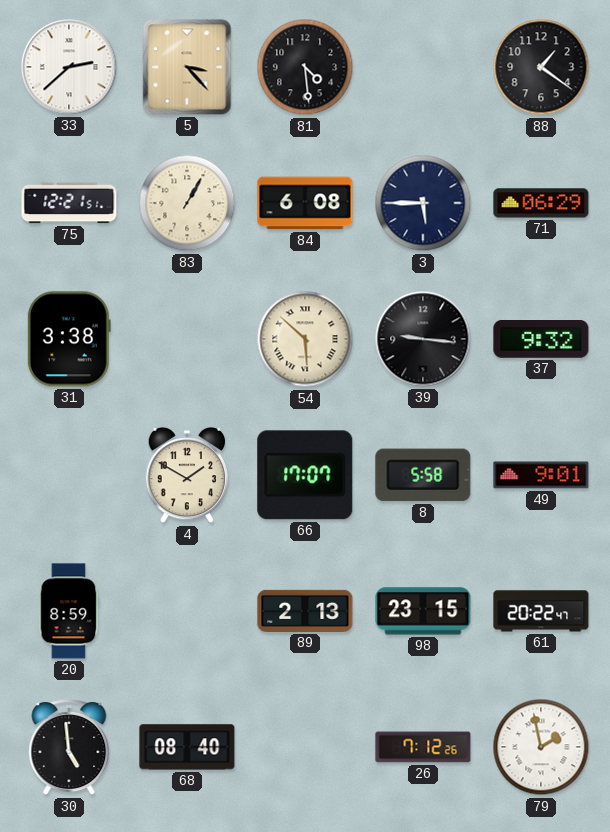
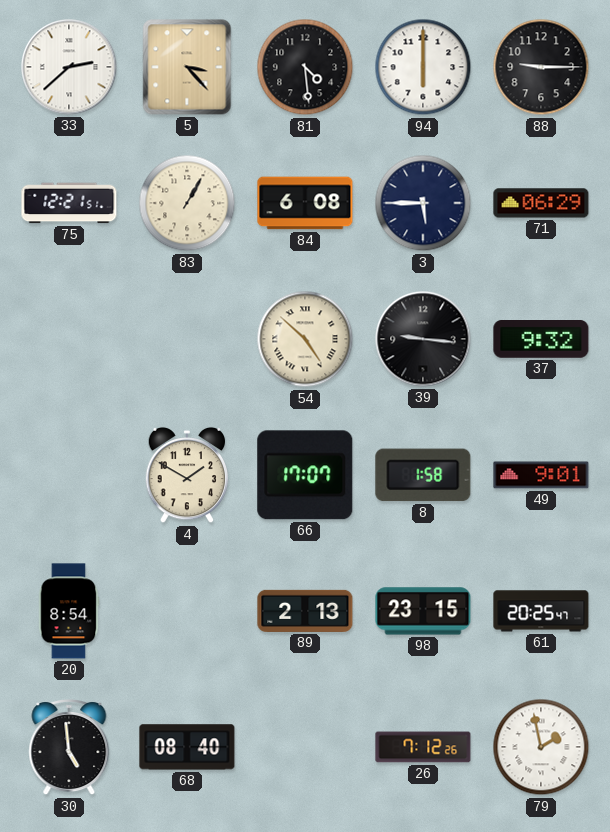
94: none -> 6:00
88: 1:21 -> 9:15
31: 3:38 -> none
54: 5:52 -> 4:52
8: 5:58 -> 1:58
20: 8:59 -> 8:54
61: 20:22 -> 20:25
